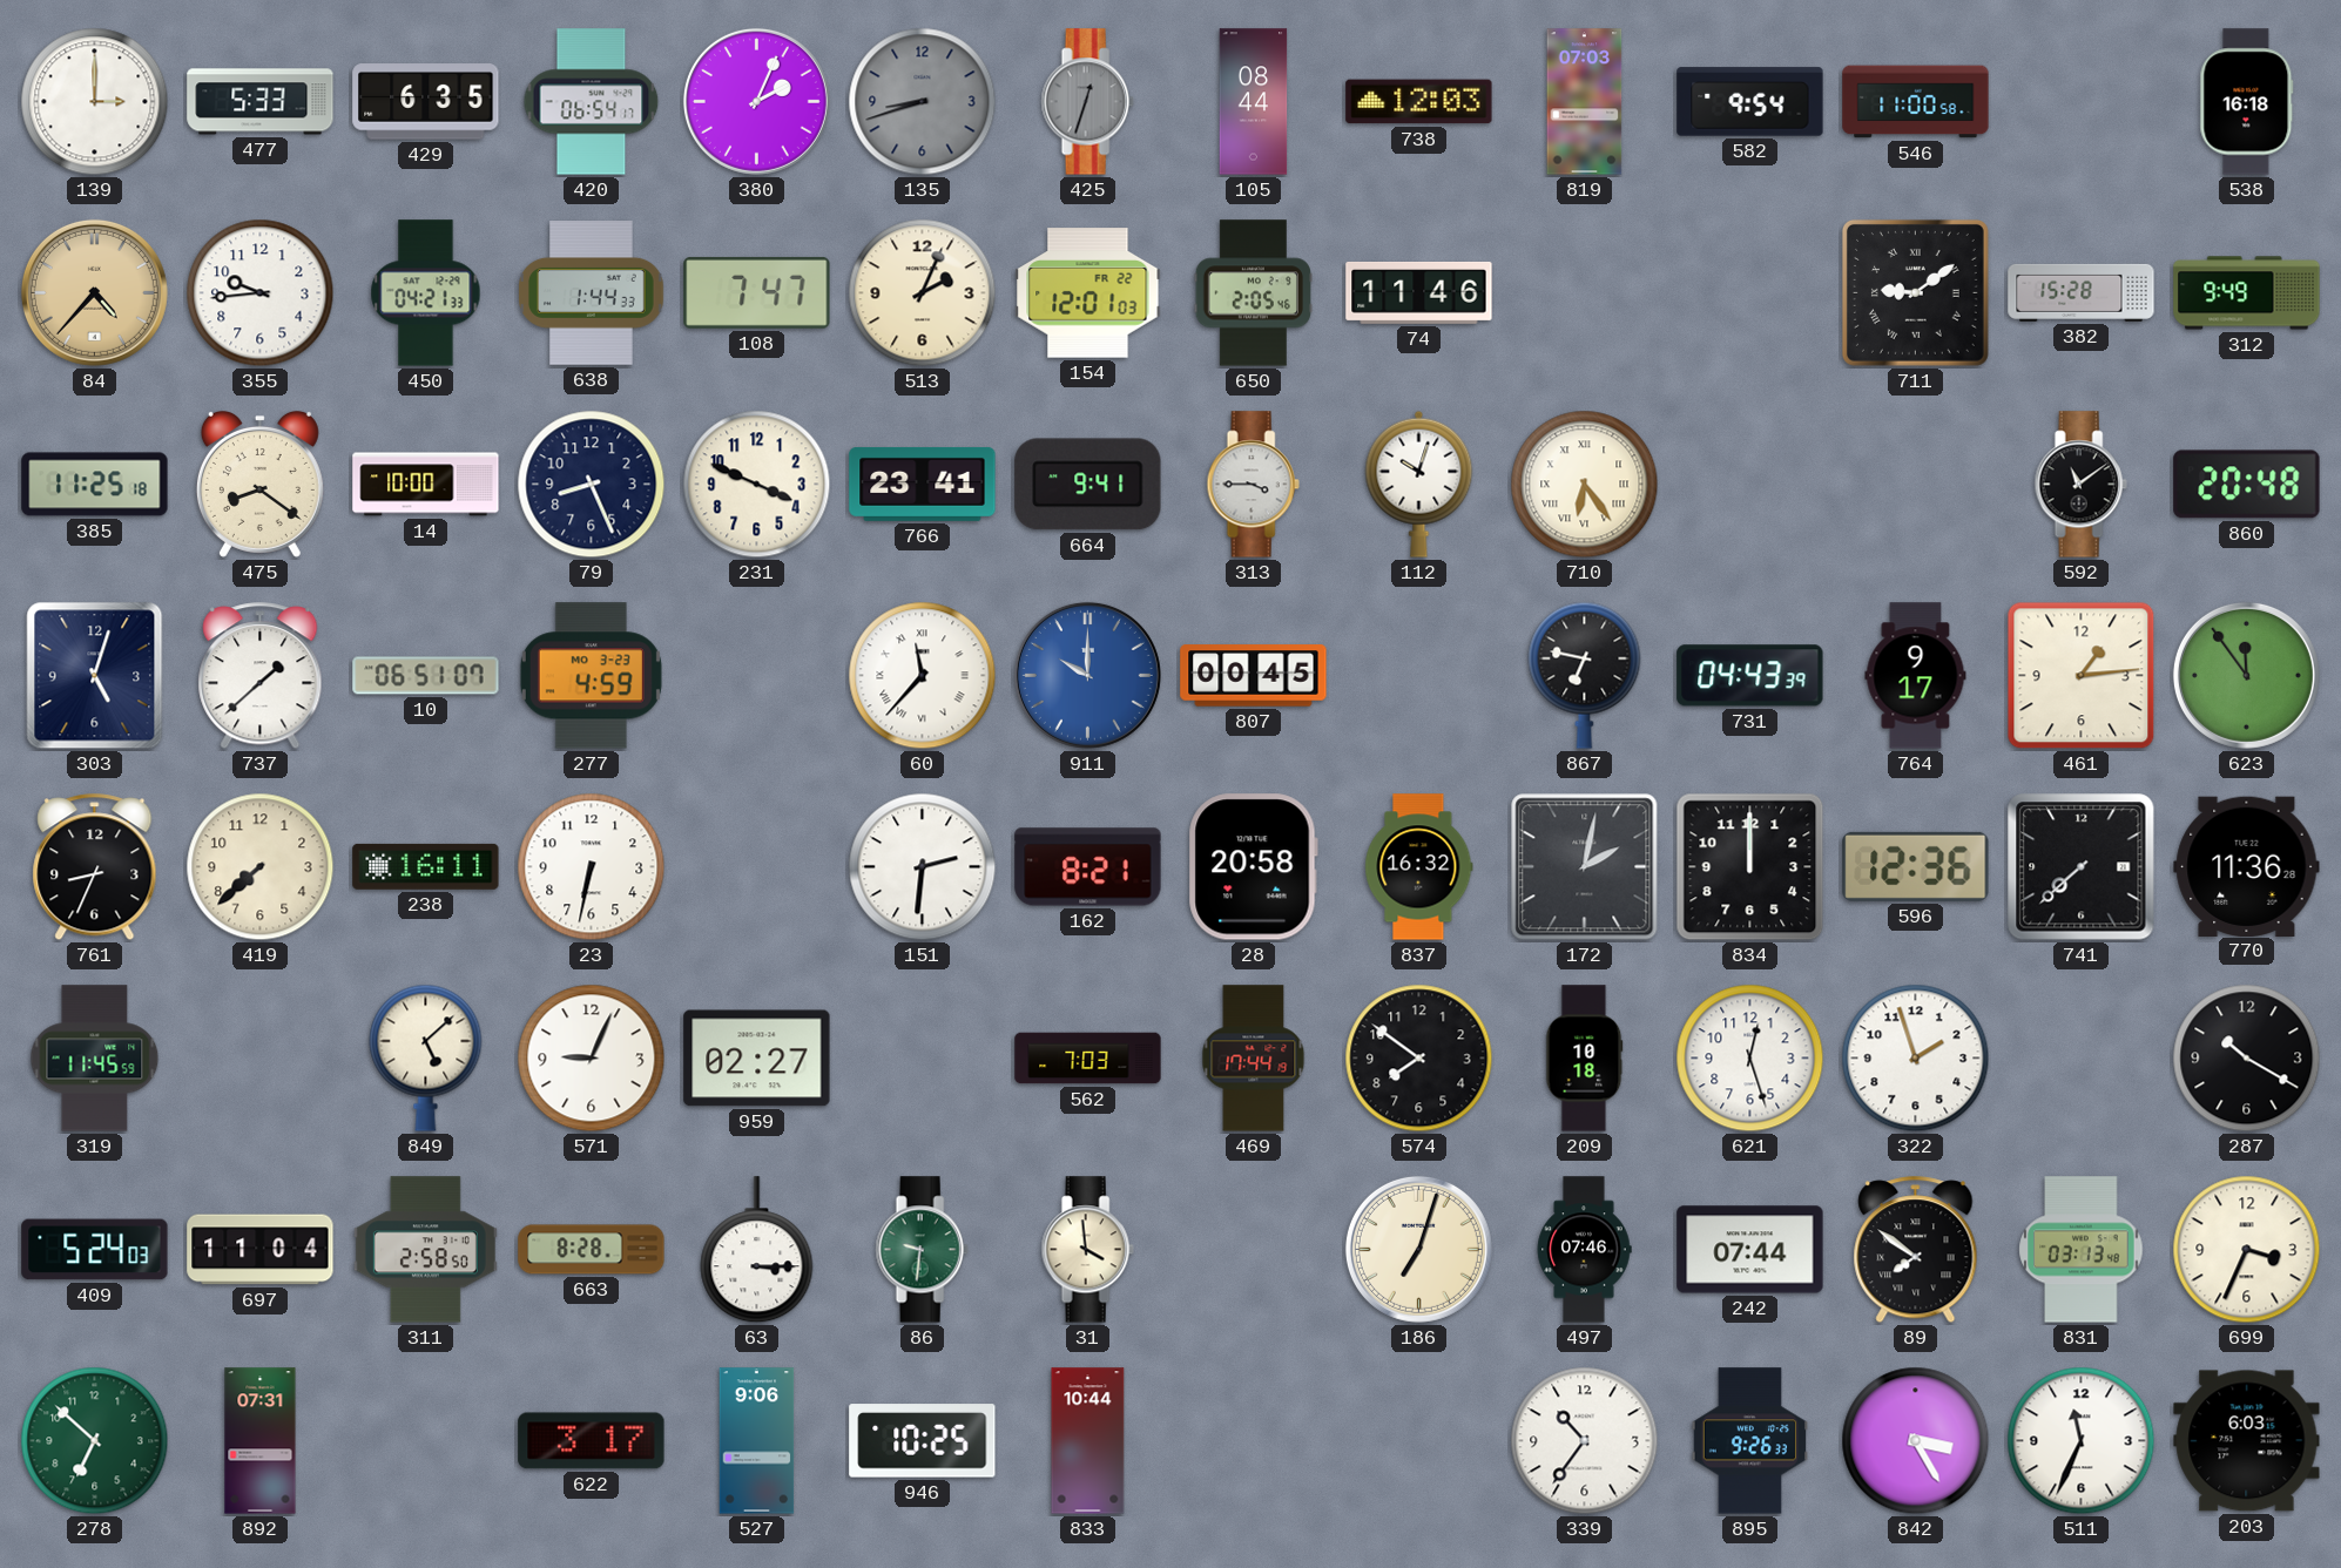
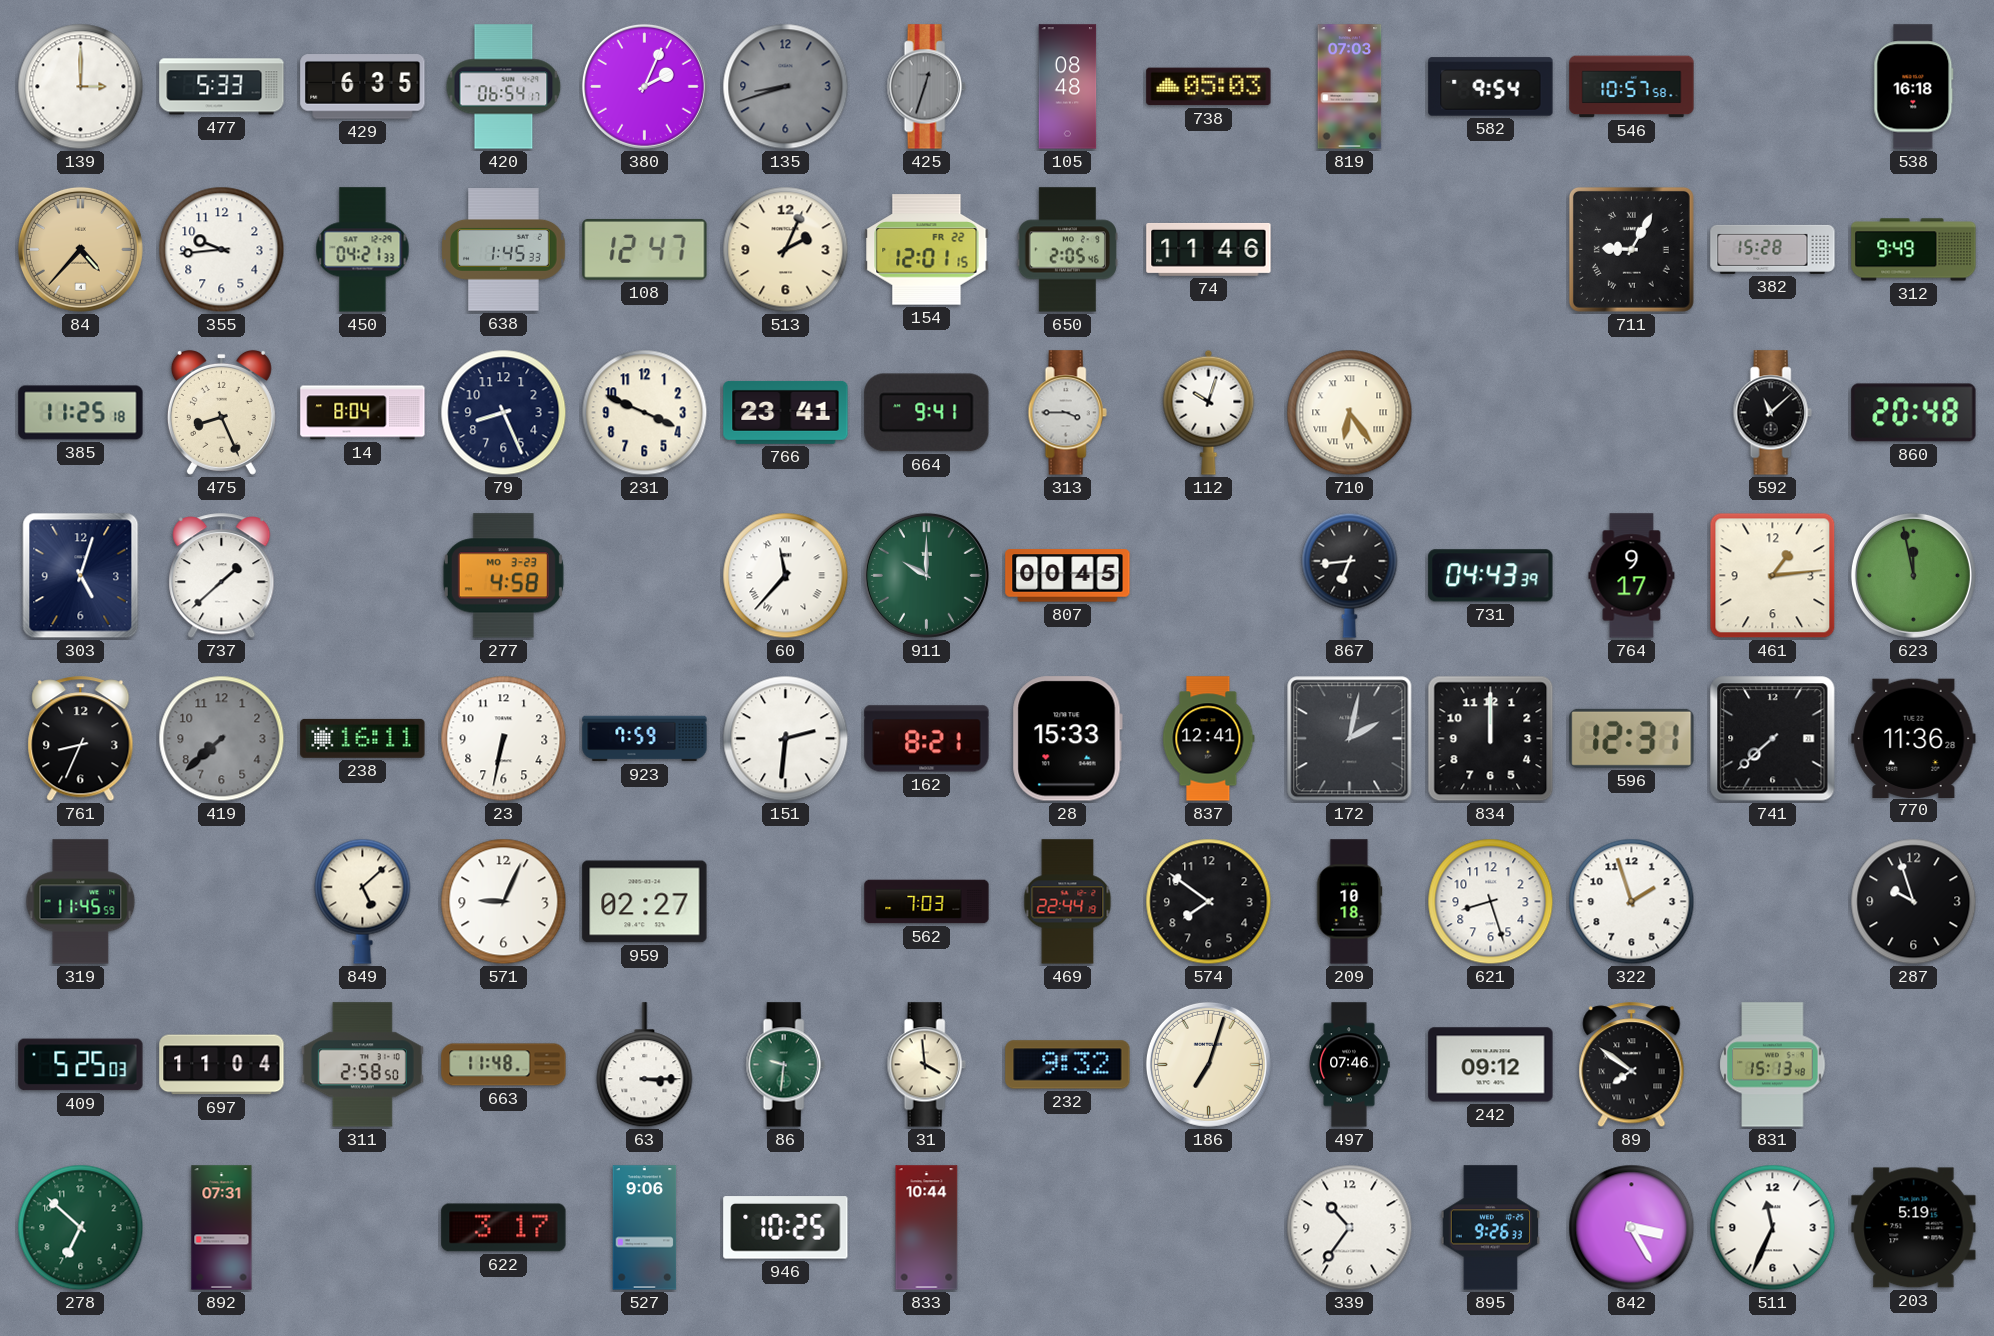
105: 08:44 -> 08:48
738: 12:03 -> 05:03
546: 11:00 -> 10:57
638: 1:44 -> 1:45
108: 7:47 -> 12:47
154: 12:01:03 -> 12:01:15
711: 9:09 -> 9:05
475: 8:21 -> 8:26
14: 10:00 -> 8:04
592: 11:09 -> 11:08
10: 06:51 -> none
277: 4:59 -> 4:58
911 dial: blue -> green
867: 6:47 -> 6:44
623: 11:54 -> 11:58
419 dial: cream -> grey
923: none -> 7:59
28: 20:58 -> 15:33
837: 16:32 -> 12:41
596: 12:36 -> 12:31
469: 17:44 -> 22:44
621: 12:27 -> 8:27
287: 10:20 -> 9:57
409: 5:24 -> 5:25
663: 8:28 -> 11:48
232: none -> 9:32
242: 07:44 -> 09:12
831: 03:13 -> 15:13
699: 3:34 -> none
203: 6:03 -> 5:19
